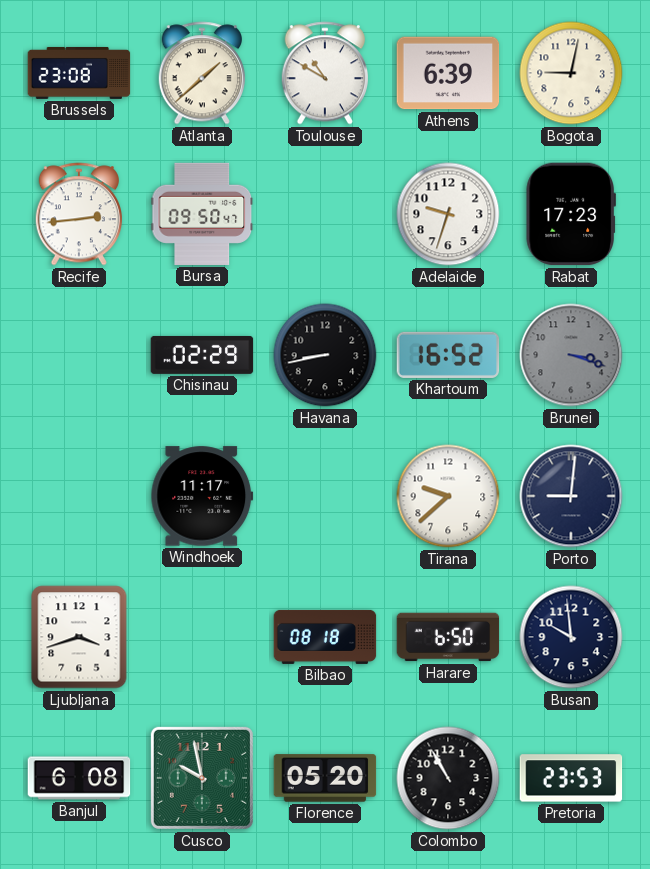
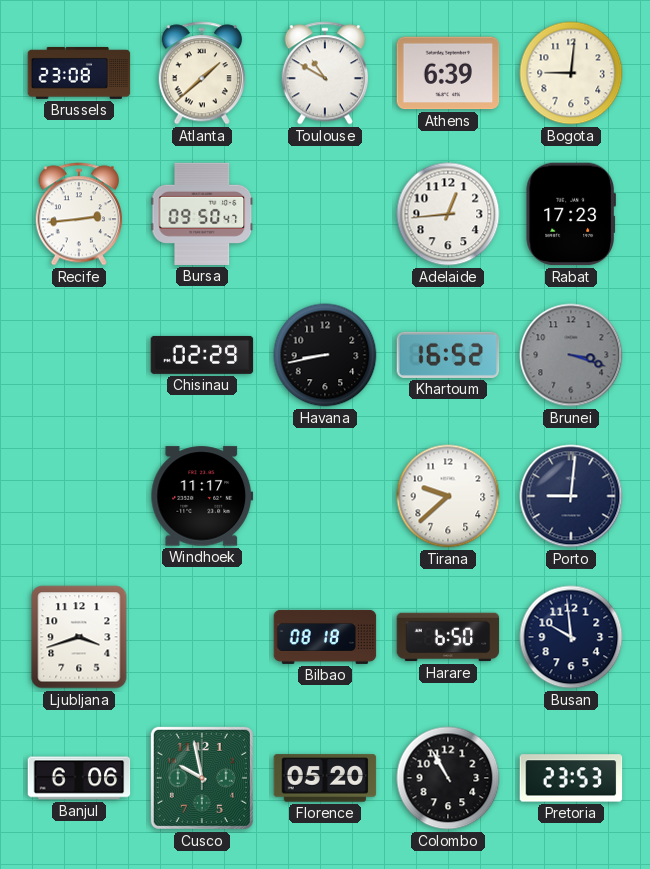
Bogota: 9:02 -> 9:01
Adelaide: 9:33 -> 12:44
Banjul: 6:08 -> 6:06
